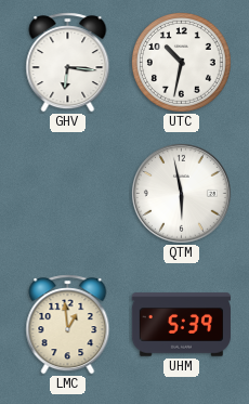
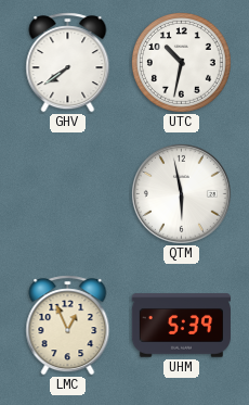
GHV: 6:16 -> 7:39
LMC: 12:59 -> 12:56
